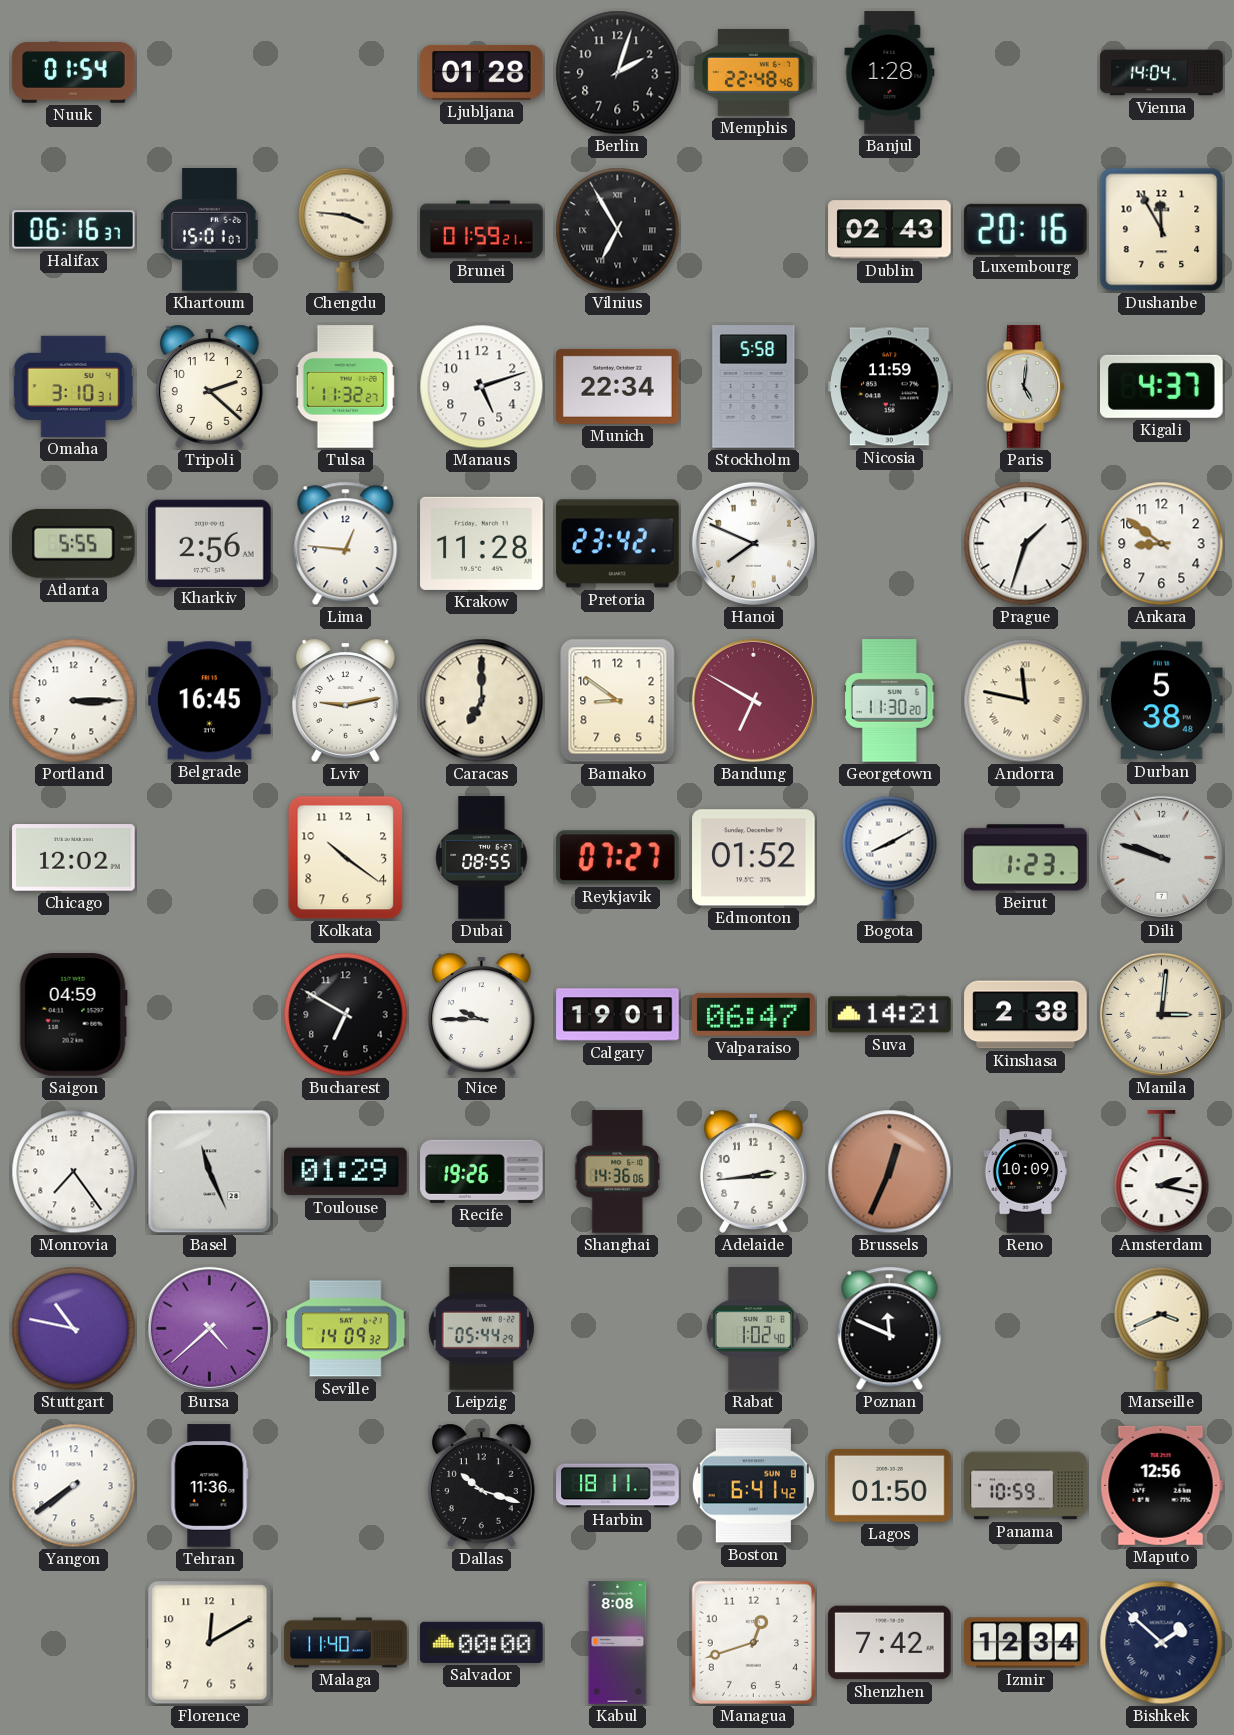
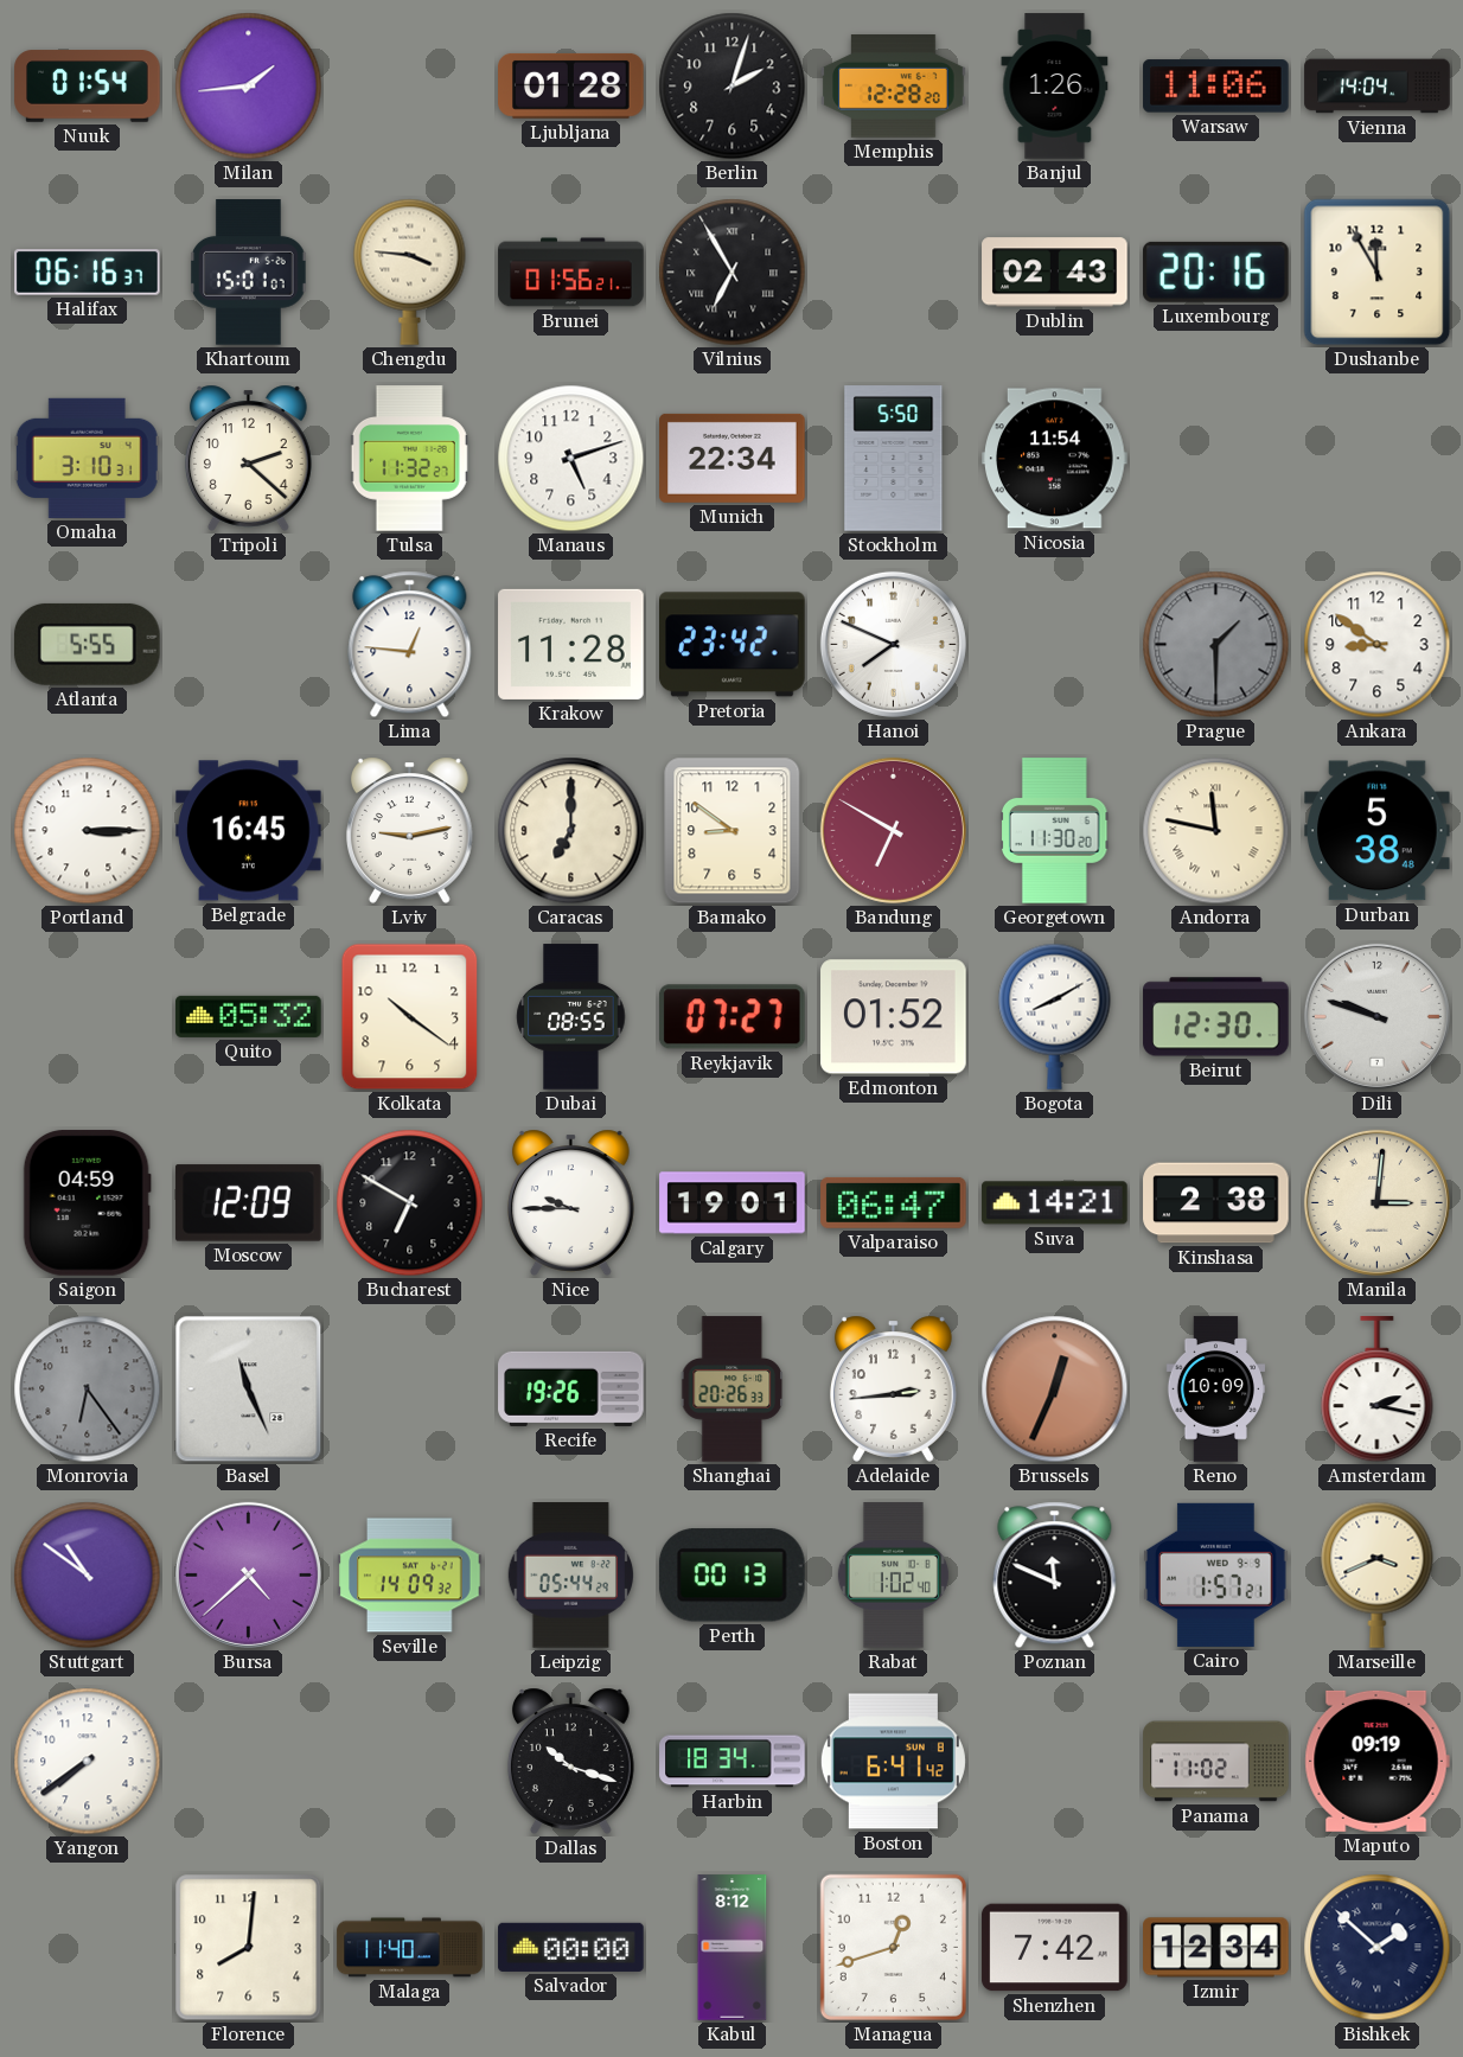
Milan: none -> 1:44
Memphis: 22:48 -> 12:28
Banjul: 1:28 -> 1:26
Warsaw: none -> 11:06
Brunei: 01:59 -> 01:56
Stockholm: 5:58 -> 5:50
Nicosia: 11:59 -> 11:54
Paris: 5:01 -> none
Kigali: 4:37 -> none
Kharkiv: 2:56 -> none
Prague: 1:33 -> 1:30
Prague dial: white -> grey
Chicago: 12:02 -> none
Quito: none -> 05:32
Beirut: 1:23 -> 12:30
Moscow: none -> 12:09
Monrovia: 7:24 -> 6:24
Monrovia dial: white -> grey
Toulouse: 01:29 -> none
Shanghai: 14:36 -> 20:26
Stuttgart: 10:47 -> 10:51
Perth: none -> 00:13
Cairo: none -> 1:57
Tehran: 11:36 -> none
Harbin: 18:11 -> 18:34
Lagos: 01:50 -> none
Panama: 10:59 -> 11:02
Maputo: 12:56 -> 09:19
Florence: 12:10 -> 8:01
Kabul: 8:08 -> 8:12
